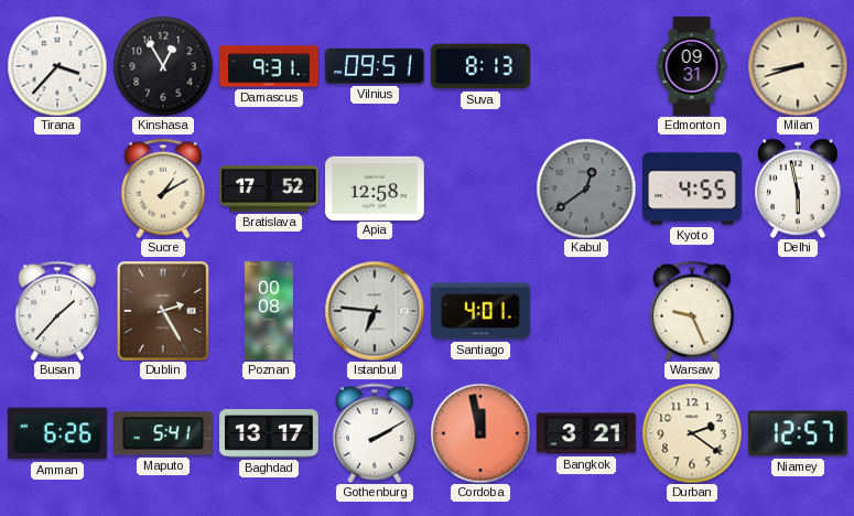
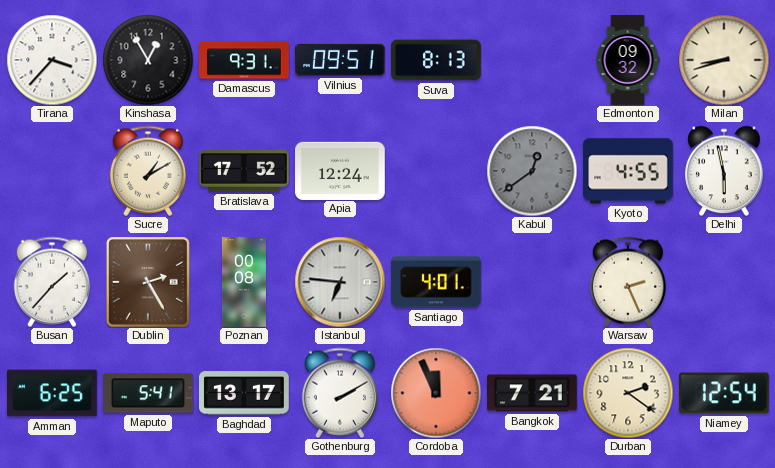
Edmonton: 09:31 -> 09:32
Apia: 12:58 -> 12:24
Warsaw: 9:26 -> 2:26
Amman: 6:26 -> 6:25
Cordoba: 11:58 -> 11:56
Bangkok: 3:21 -> 7:21
Niamey: 12:57 -> 12:54
